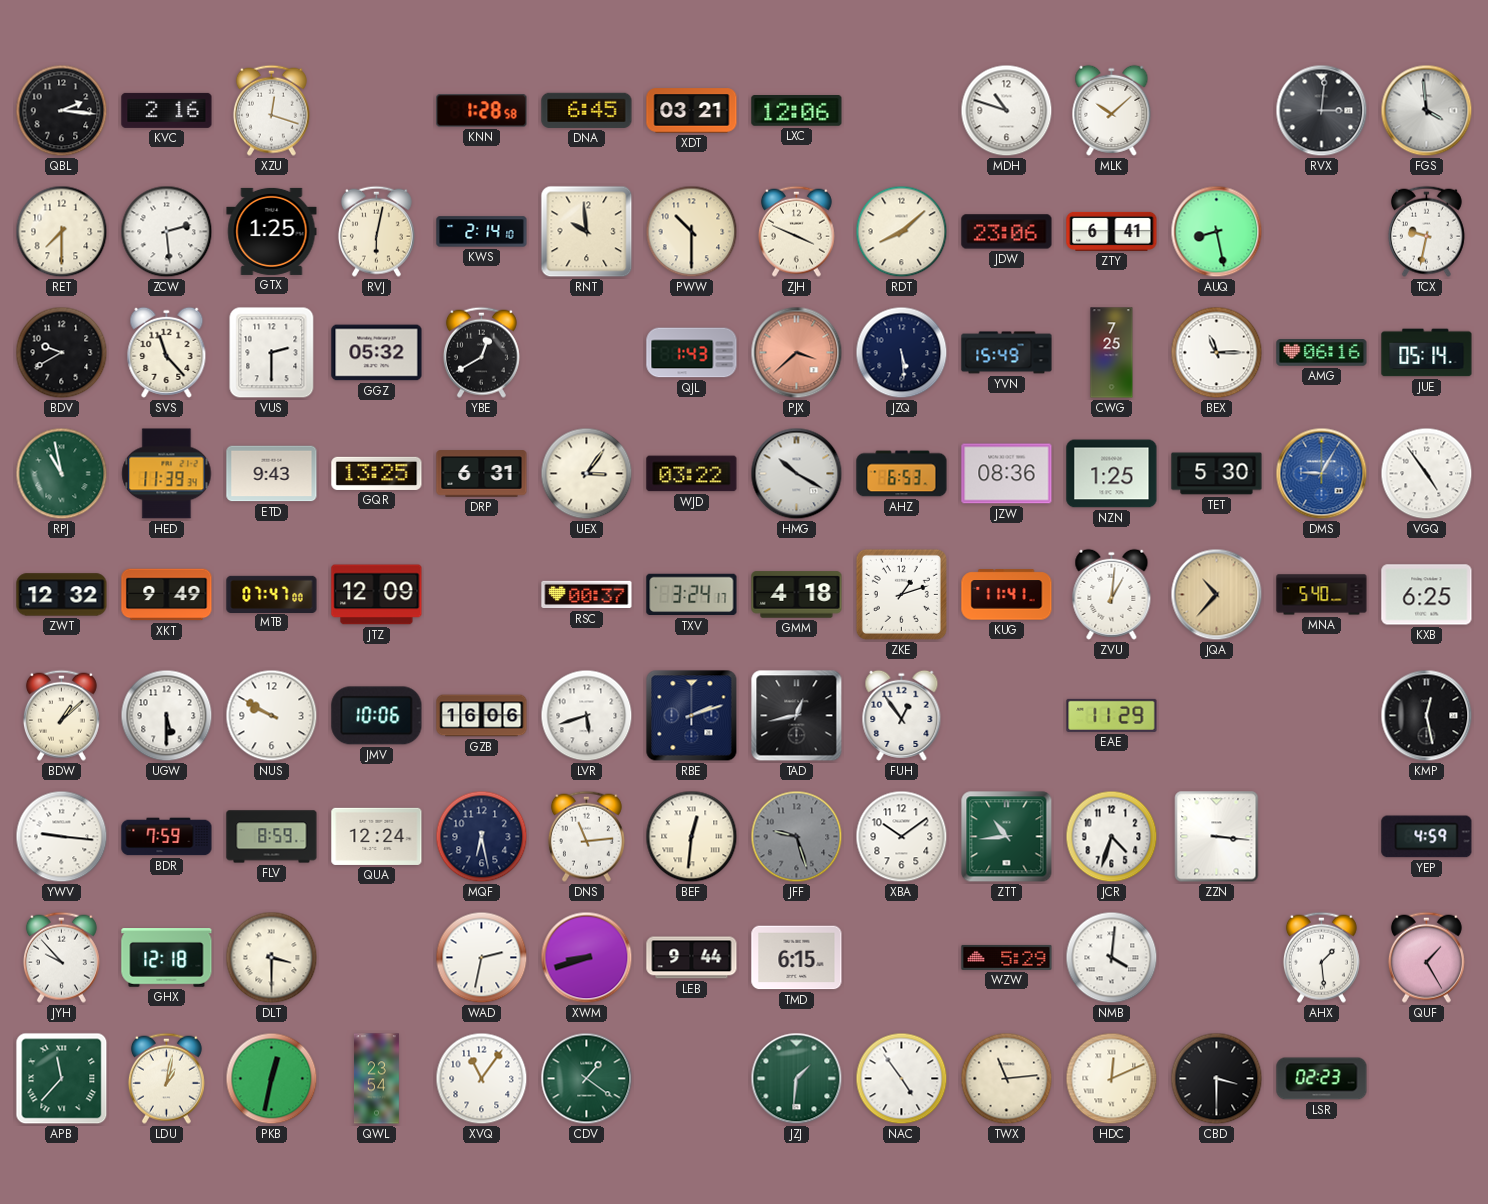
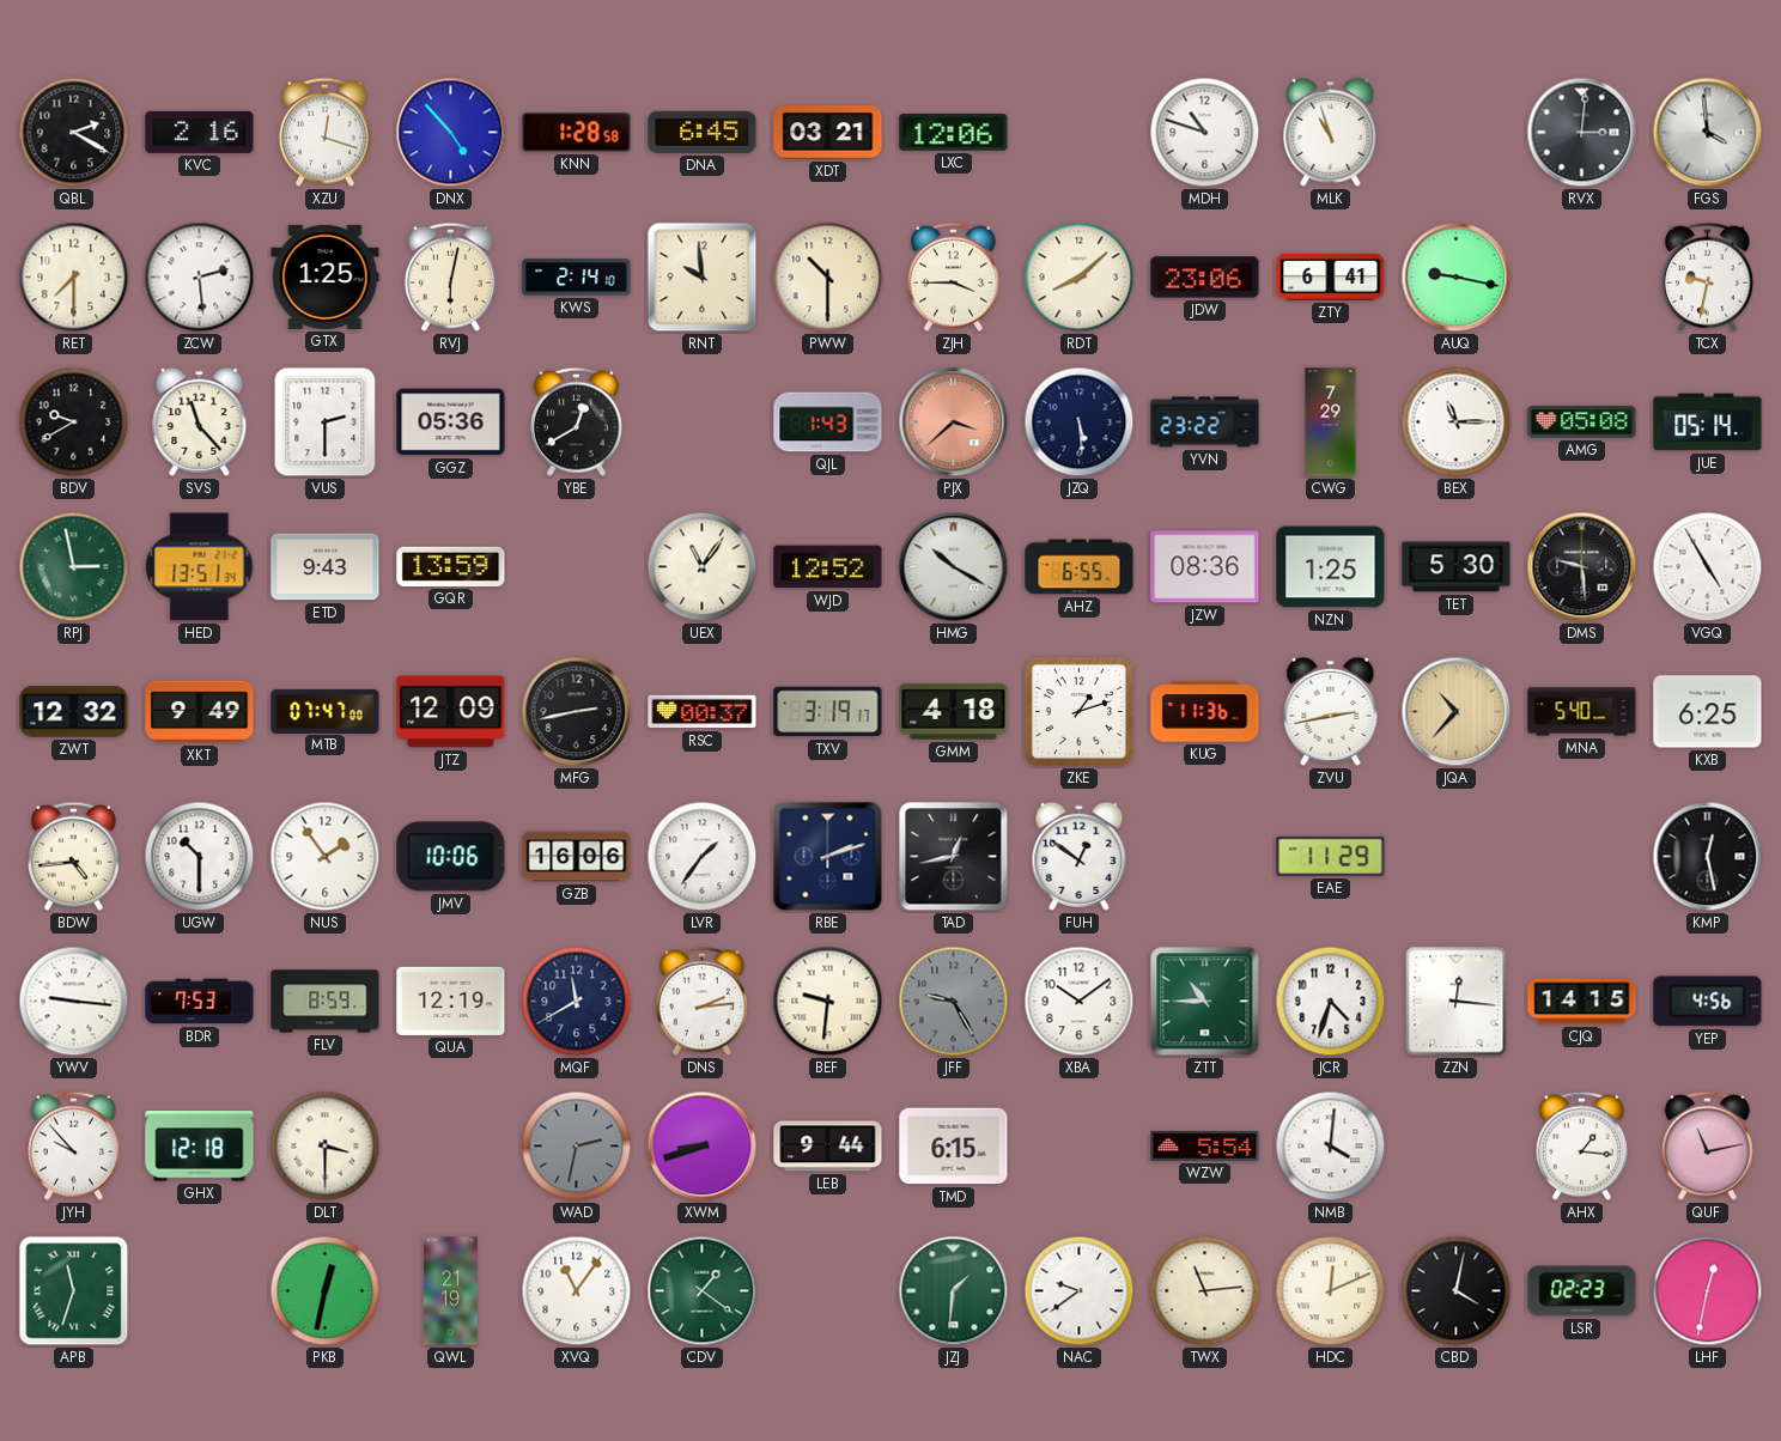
QBL: 2:16 -> 2:20
DNX: none -> 4:53
MLK: 10:08 -> 10:57
ZJH: 3:49 -> 3:45
AUQ: 8:28 -> 9:17
GGZ: 05:32 -> 05:36
YVN: 15:49 -> 23:22
CWG: 7:25 -> 7:29
AMG: 06:16 -> 05:08
RPJ: 10:58 -> 2:58
HED: 11:39 -> 13:51
GQR: 13:25 -> 13:59
DRP: 6:31 -> none
UEX: 3:06 -> 11:06
WJD: 03:22 -> 12:52
AHZ: 6:53 -> 6:55
DMS: 9:05 -> 9:29
DMS dial: blue -> black
VGQ: 4:54 -> 4:55
MFG: none -> 2:43
TXV: 3:24 -> 3:19
KUG: 11:41 -> 11:36
ZVU: 1:01 -> 2:43
BDW: 1:08 -> 4:44
UGW: 5:30 -> 10:30
NUS: 9:50 -> 1:54
LVR: 5:42 -> 1:36
FUH: 12:54 -> 12:51
BDR: 7:59 -> 7:53
QUA: 12:24 -> 12:19
MQF: 6:28 -> 11:40
DNS: 11:14 -> 2:14
BEF: 12:31 -> 9:31
JFF: 9:27 -> 9:25
ZTT: 10:44 -> 10:45
ZZN: 3:16 -> 12:16
CJQ: none -> 14:15
YEP: 4:59 -> 4:56
WAD dial: white -> grey
WZW: 5:29 -> 5:54
AHX: 1:29 -> 1:16
QUF: 1:25 -> 11:13
APB: 11:37 -> 11:33
LDU: 1:02 -> none
QWL: 23:54 -> 21:19
NAC: 4:54 -> 9:39
CBD: 3:30 -> 4:02
LHF: none -> 12:32
